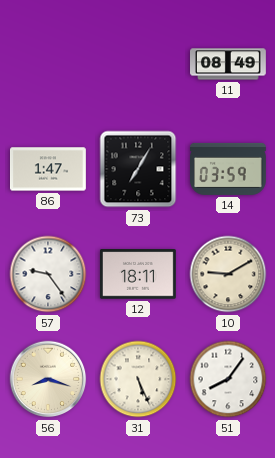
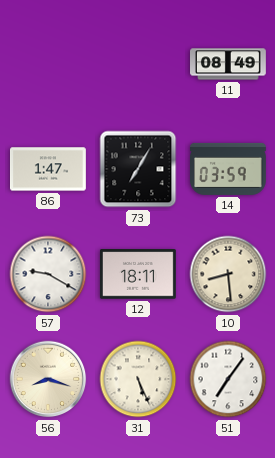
57: 9:24 -> 9:20
10: 9:10 -> 8:29
51: 8:06 -> 7:06
